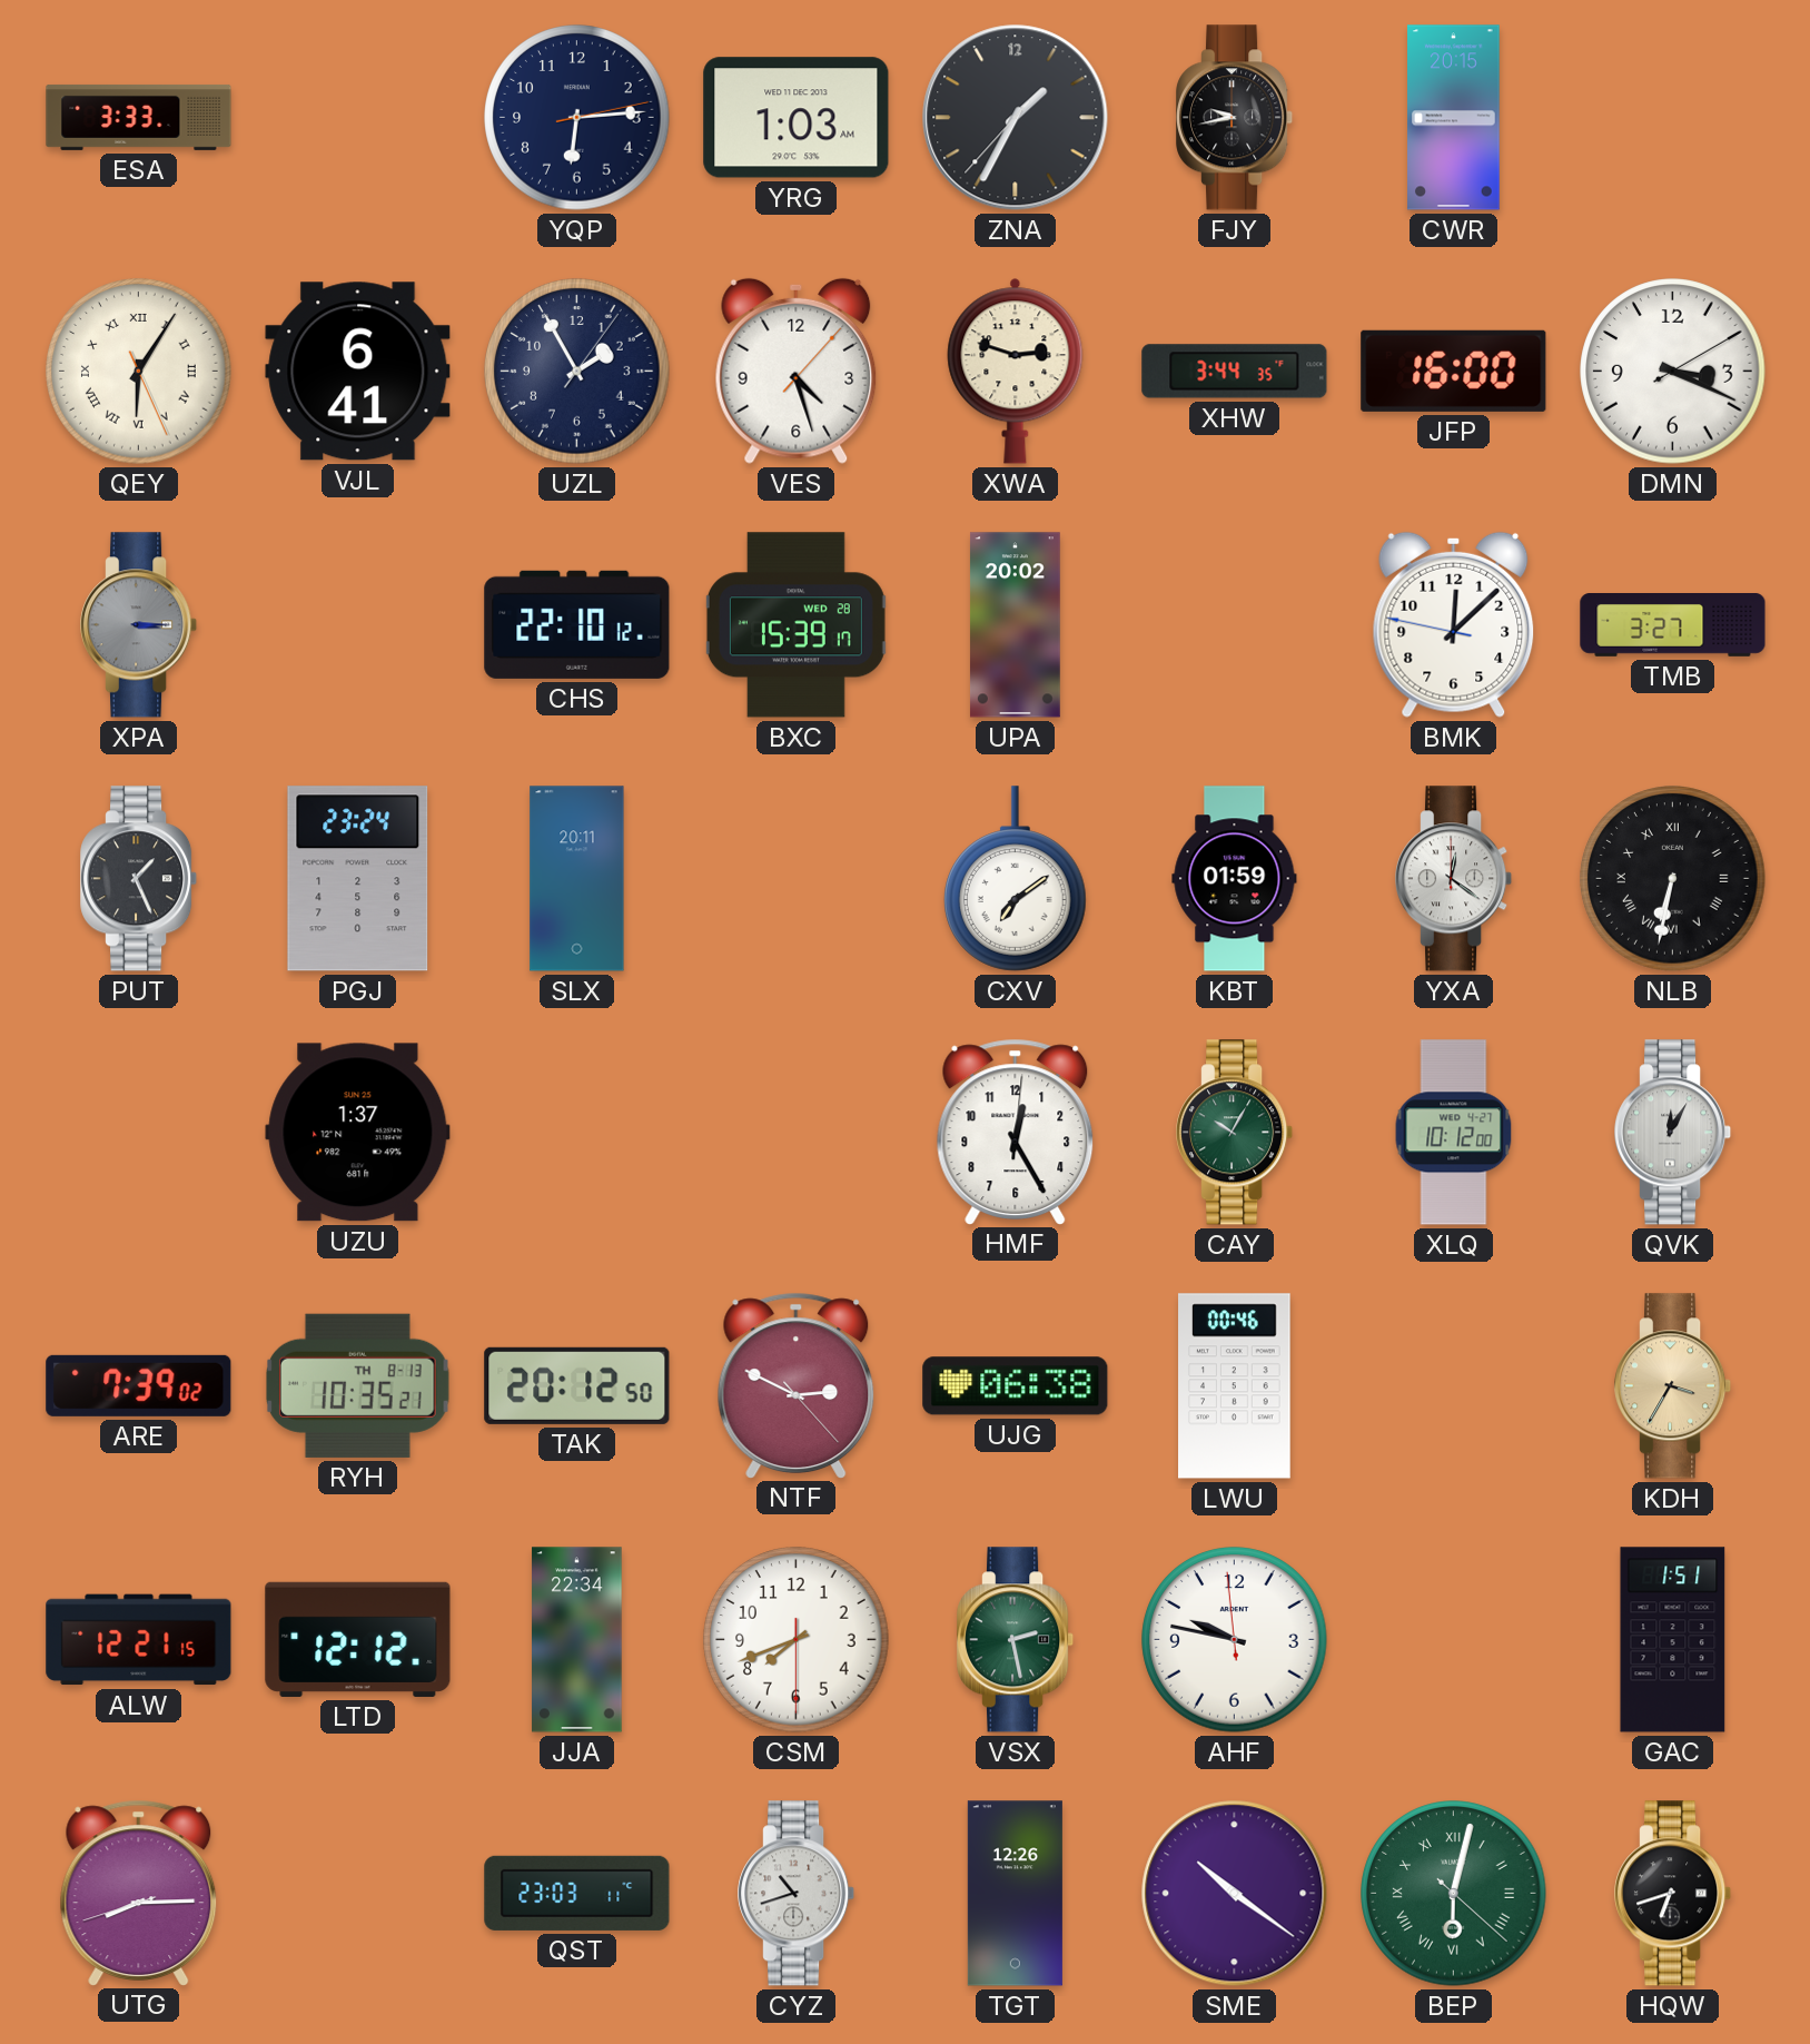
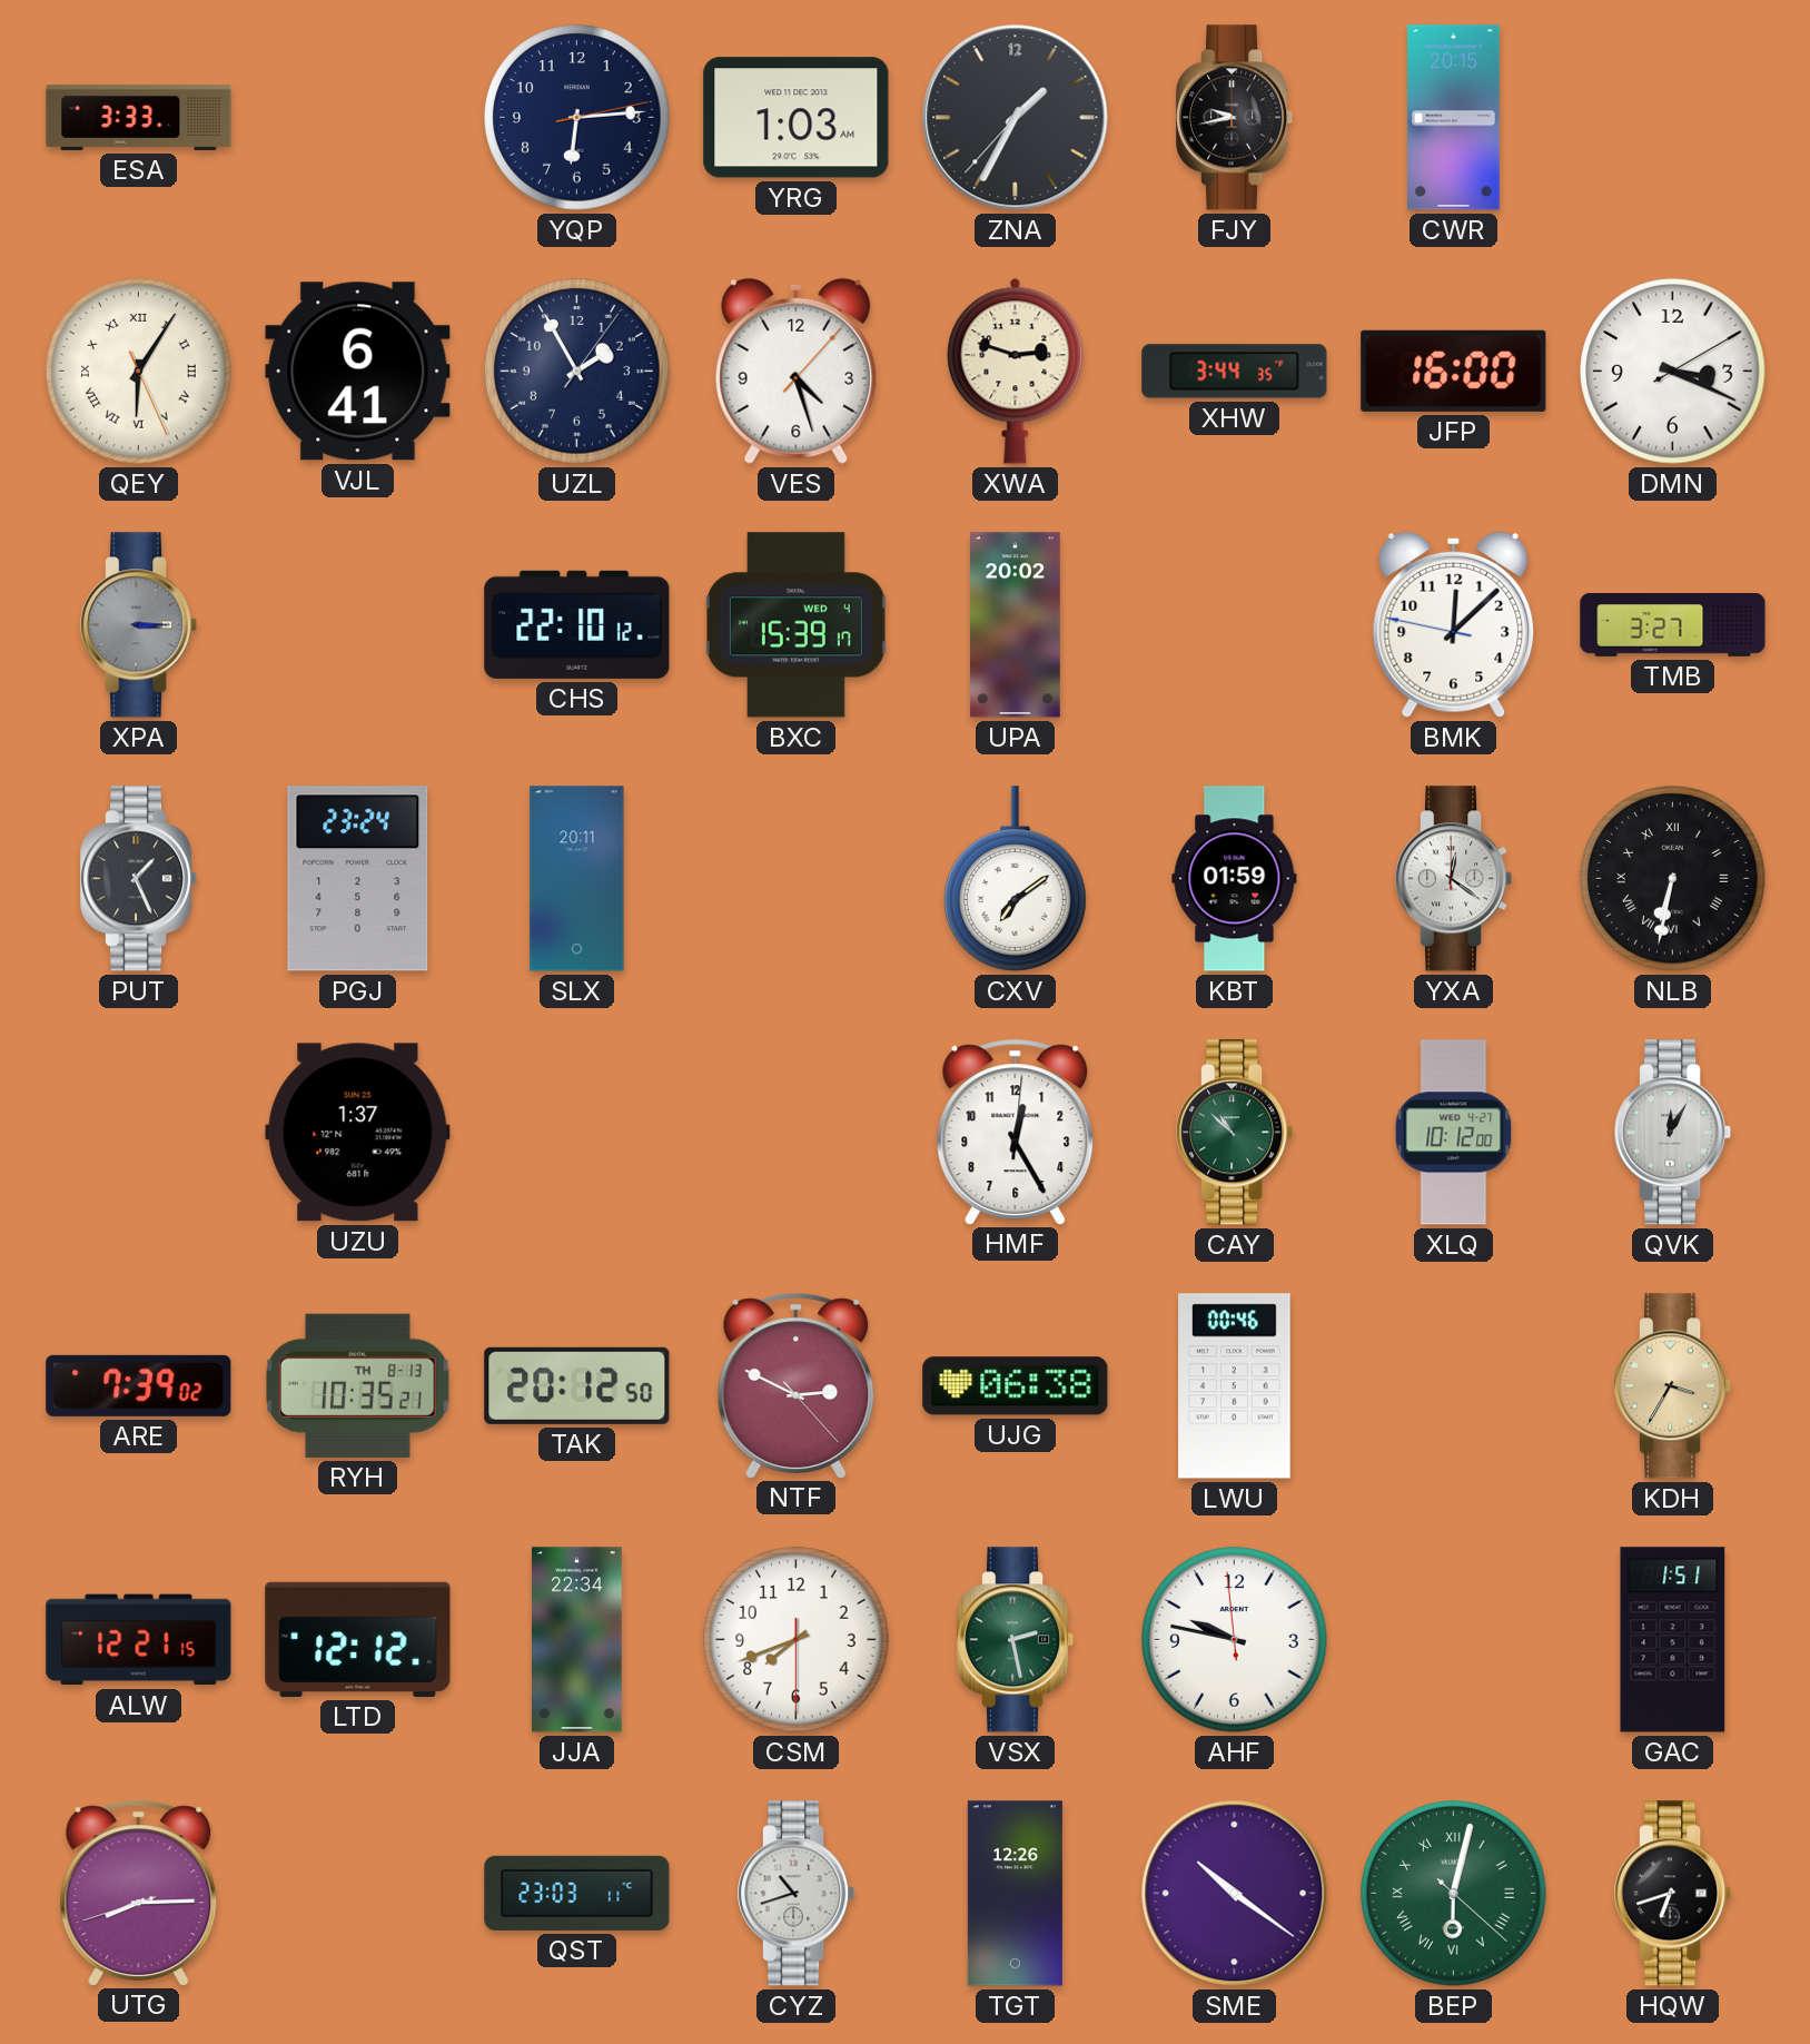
BXC date: WED 28 -> WED 4
CAY: 10:05 -> 10:52
